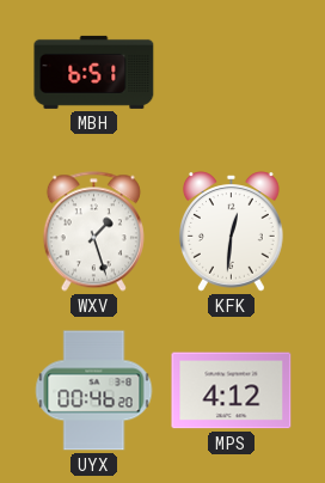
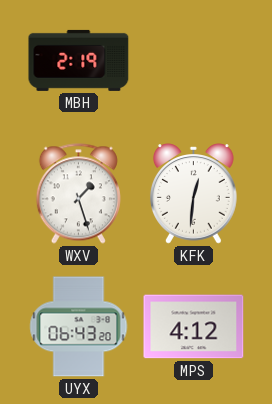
MBH: 6:51 -> 2:19
UYX: 00:46 -> 06:43
